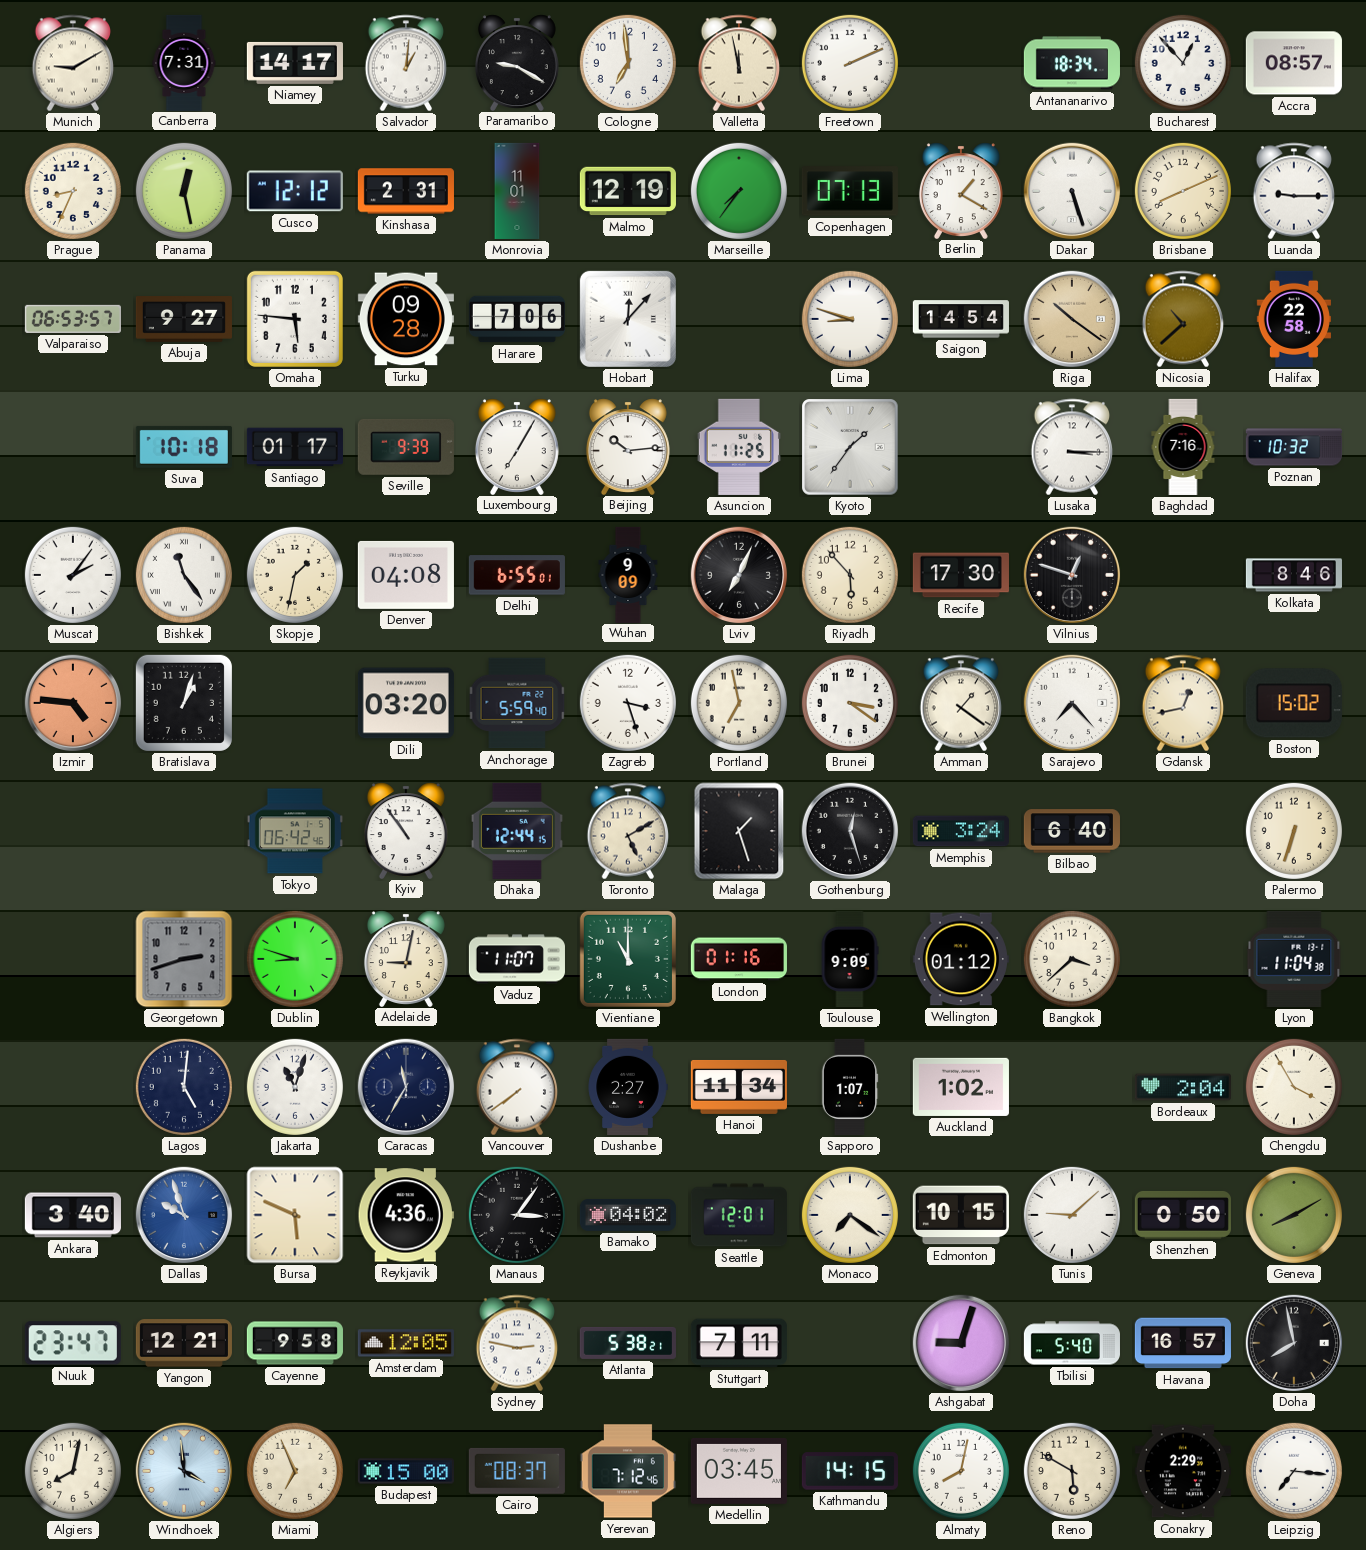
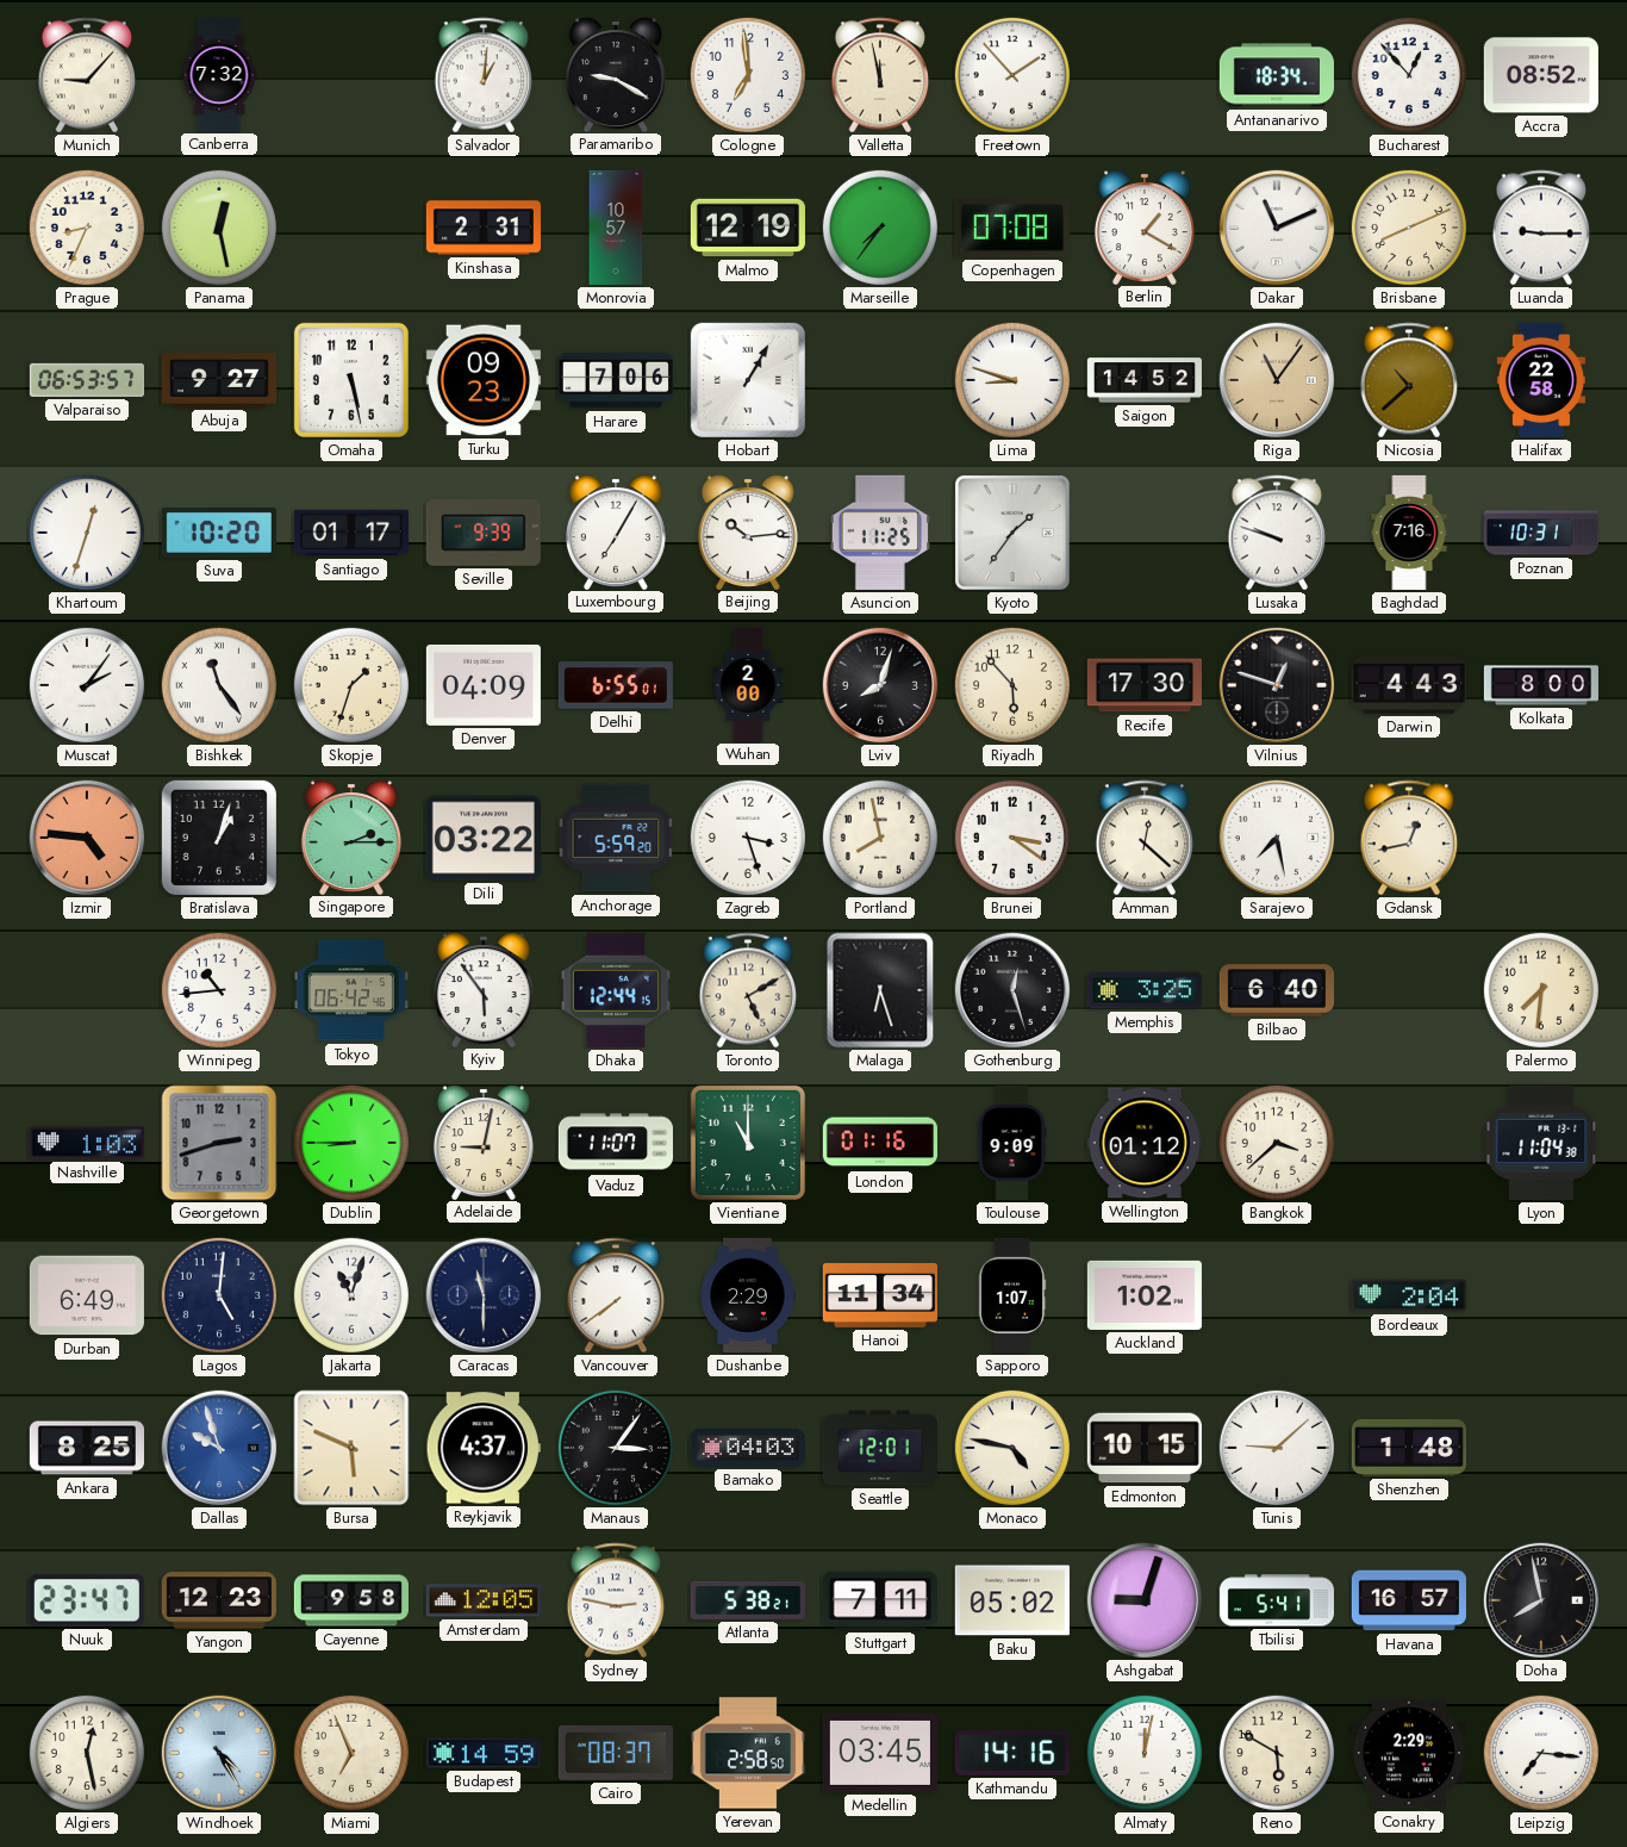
Munich: 9:10 -> 9:07
Canberra: 7:31 -> 7:32
Niamey: 14:17 -> none
Freetown: 2:11 -> 1:53
Accra: 08:57 -> 08:52
Cusco: 12:12 -> none
Monrovia: 11:01 -> 10:57
Copenhagen: 07:13 -> 07:08
Dakar: 5:27 -> 11:11
Omaha: 5:46 -> 5:28
Turku: 09:28 -> 09:23
Hobart: 12:07 -> 1:05
Saigon: 14:54 -> 14:52
Riga: 10:21 -> 11:06
Khartoum: none -> 12:33
Suva: 10:18 -> 10:20
Lusaka: 3:15 -> 9:48
Poznan: 10:32 -> 10:31
Skopje: 1:32 -> 1:33
Denver: 04:08 -> 04:09
Wuhan: 9:09 -> 2:00
Lviv: 7:04 -> 8:03
Darwin: none -> 4:43
Kolkata: 8:46 -> 8:00
Singapore: none -> 2:15
Dili: 03:20 -> 03:22
Anchorage: 5:59:40 -> 5:59:20
Portland: 6:58 -> 7:58
Amman: 1:21 -> 12:22
Sarajevo: 7:23 -> 7:28
Boston: 15:02 -> none
Winnipeg: none -> 10:44
Kyiv: 10:54 -> 5:54
Malaga: 1:27 -> 6:27
Memphis: 3:24 -> 3:25
Palermo: 6:33 -> 7:31
Nashville: none -> 1:03
Dublin: 8:48 -> 8:45
Durban: none -> 6:49
Caracas: 11:35 -> 11:30
Dushanbe: 2:27 -> 2:29
Chengdu: 3:55 -> none
Ankara: 3:40 -> 8:25
Reykjavik: 4:36 -> 4:37
Bamako: 04:02 -> 04:03
Monaco: 7:21 -> 4:47
Shenzhen: 0:50 -> 1:48
Geneva: 8:10 -> none
Yangon: 12:21 -> 12:23
Baku: none -> 05:02
Tbilisi: 5:40 -> 5:41
Algiers: 8:02 -> 12:28
Windhoek: 3:59 -> 4:25
Budapest: 15:00 -> 14:59
Yerevan: 7:12 -> 2:58
Kathmandu: 14:15 -> 14:16
Almaty: 8:02 -> 12:02
